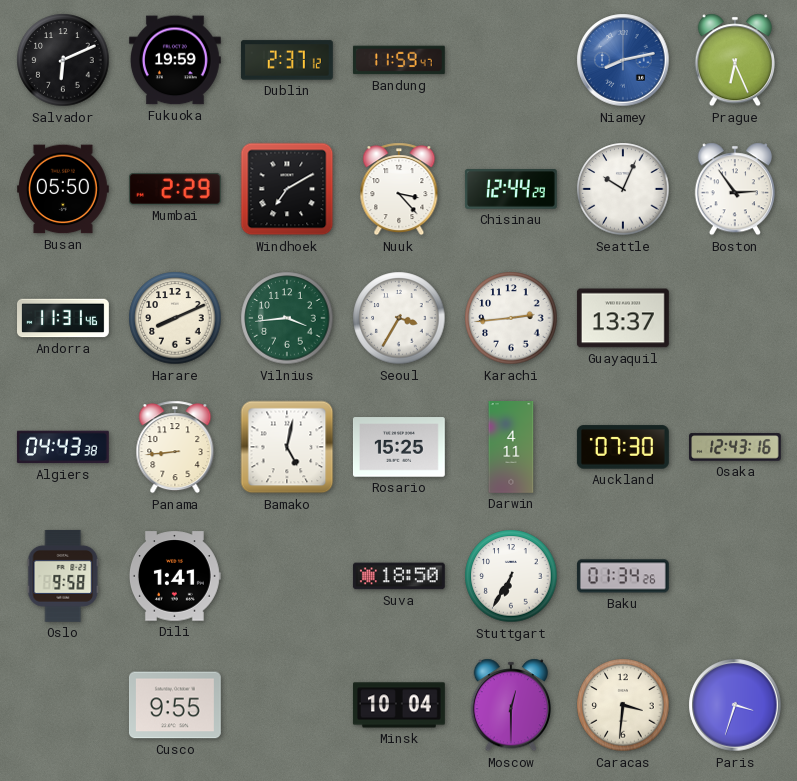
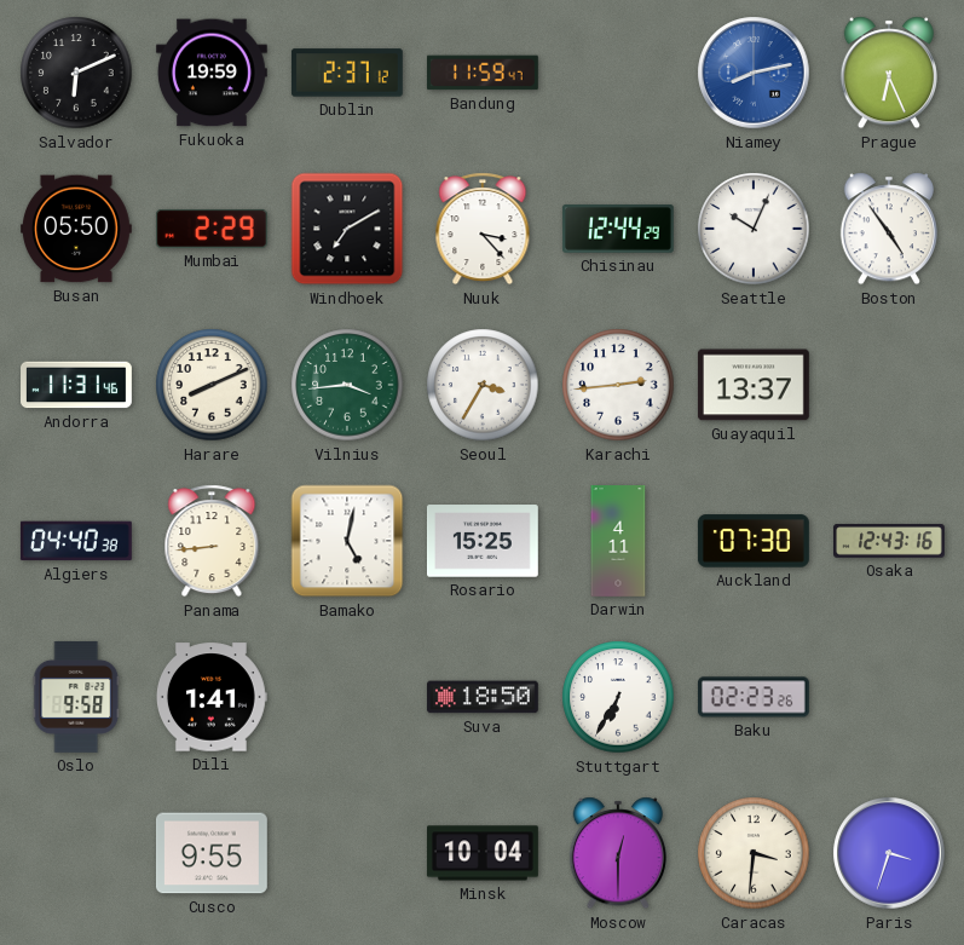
Boston: 2:54 -> 4:54
Algiers: 04:43 -> 04:40
Baku: 01:34 -> 02:23
